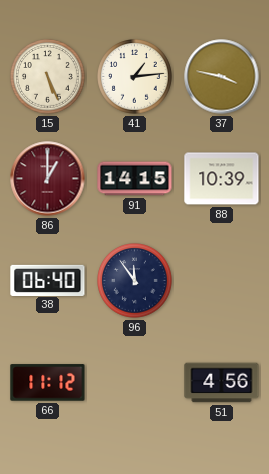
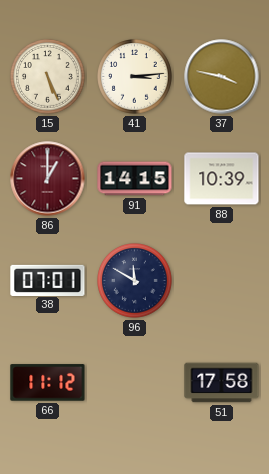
41: 1:14 -> 3:14
38: 06:40 -> 07:01
96: 11:54 -> 11:50
51: 4:56 -> 17:58
